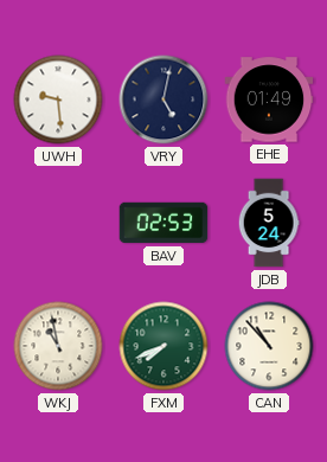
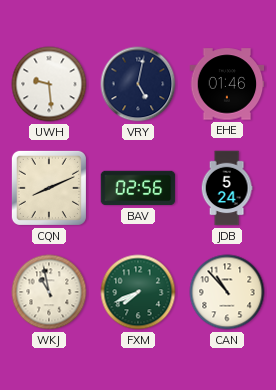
EHE: 01:49 -> 01:46
CQN: none -> 8:11
BAV: 02:53 -> 02:56
